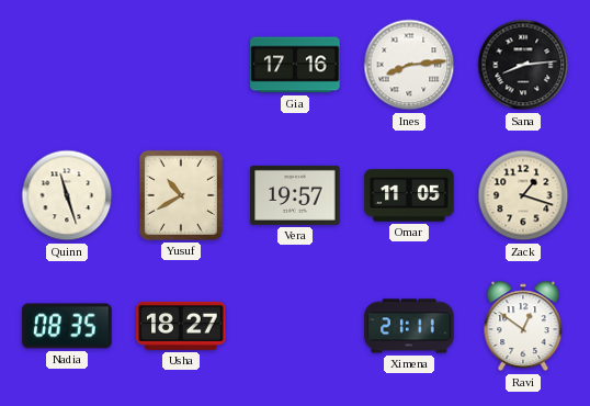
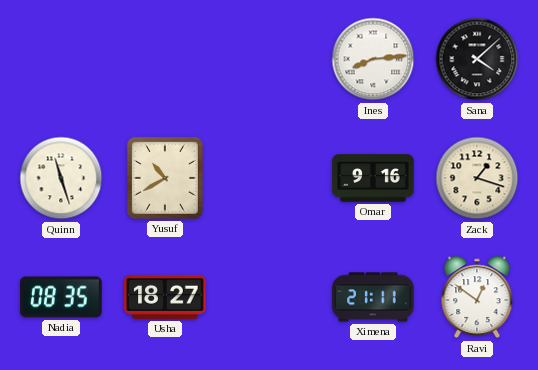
Gia: 17:16 -> none
Sana: 8:14 -> 4:08
Vera: 19:57 -> none
Omar: 11:05 -> 9:16
